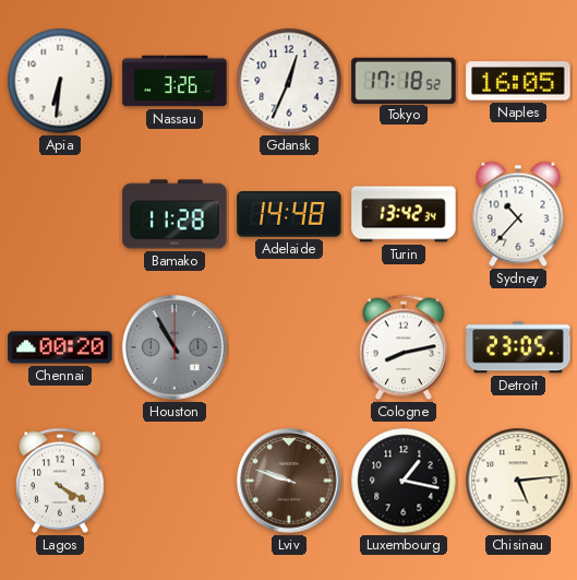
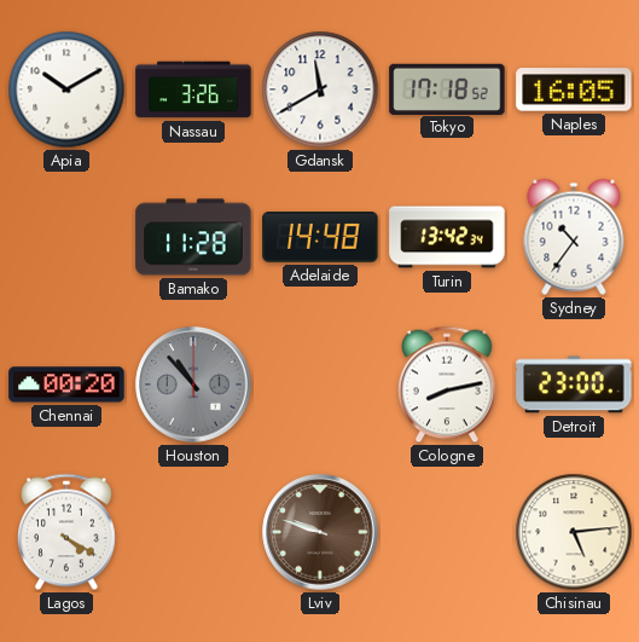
Apia: 6:31 -> 10:10
Gdansk: 12:34 -> 11:40
Sydney: 10:37 -> 10:36
Houston: 10:55 -> 10:53
Detroit: 23:05 -> 23:00
Luxembourg: 1:17 -> none
